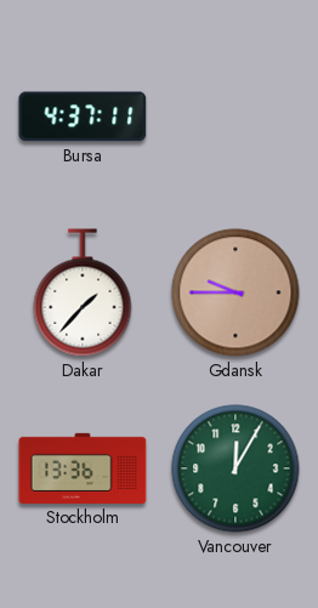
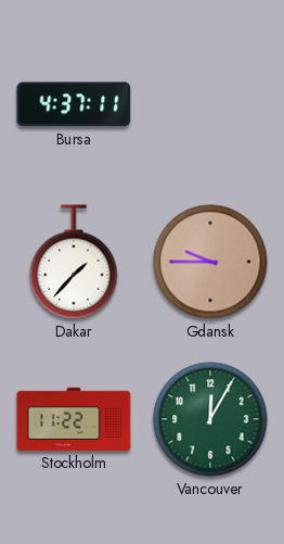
Stockholm: 13:36 -> 11:22
